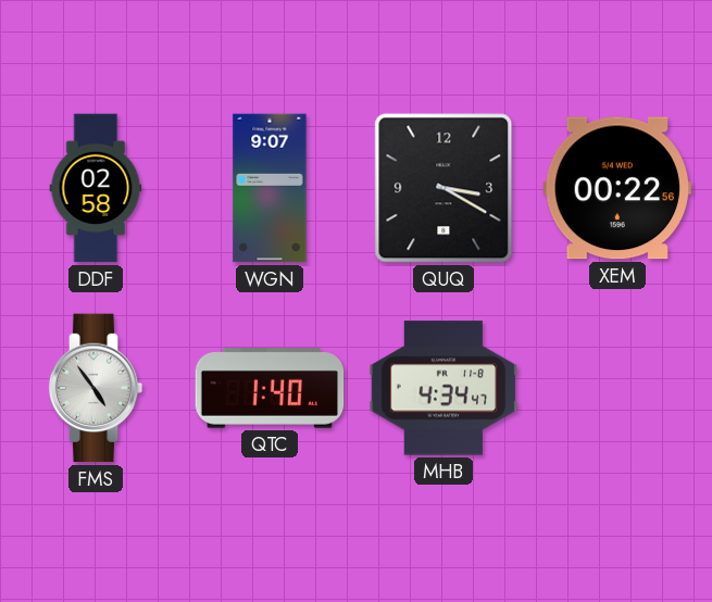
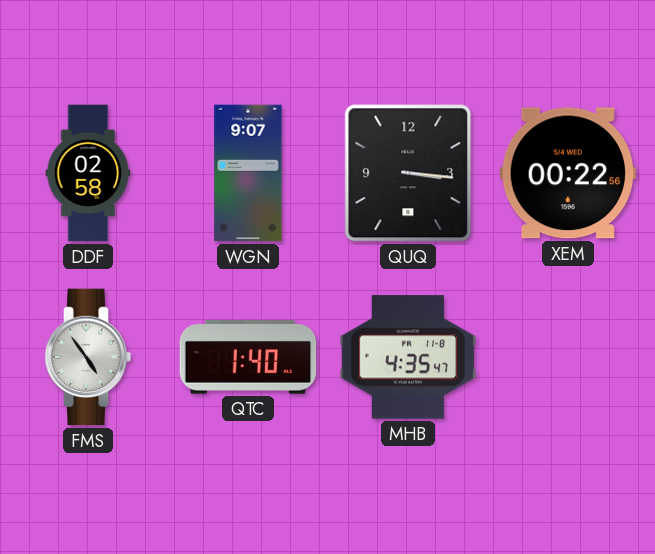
QUQ: 3:20 -> 3:16
MHB: 4:34 -> 4:35
